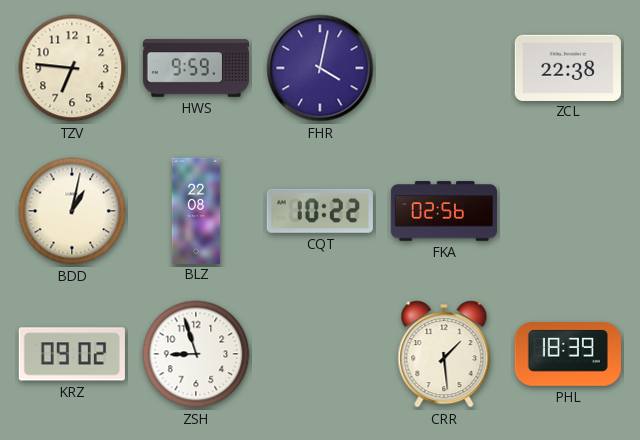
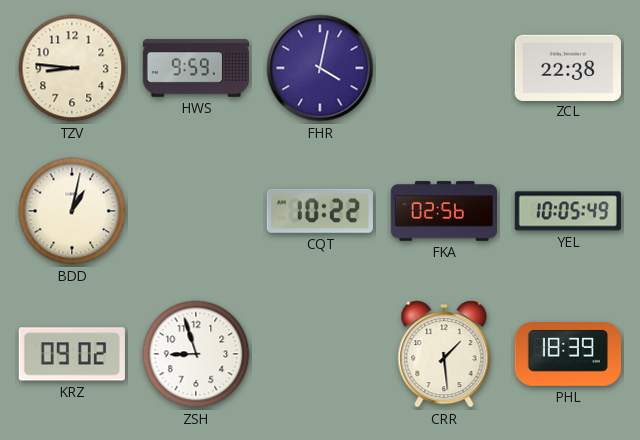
TZV: 6:46 -> 8:46
BLZ: 22:08 -> none
YEL: none -> 10:05
